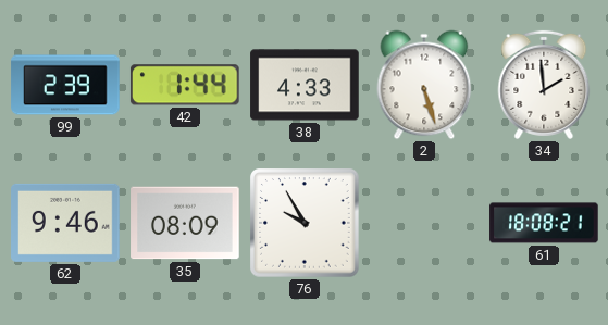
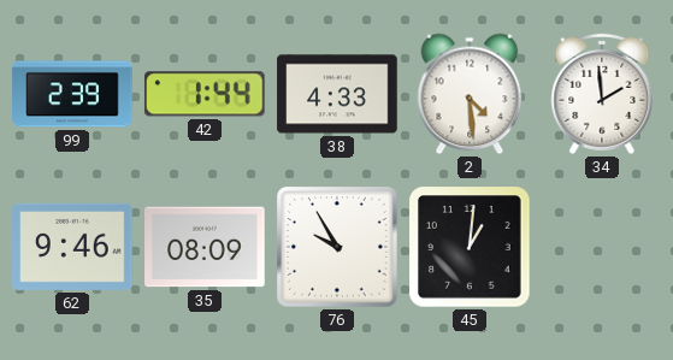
2: 5:27 -> 4:29
45: none -> 1:01
61: 18:08 -> none
